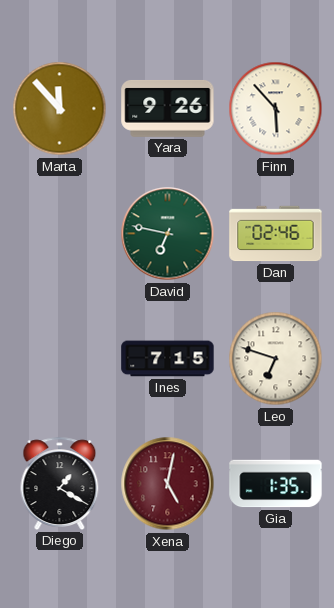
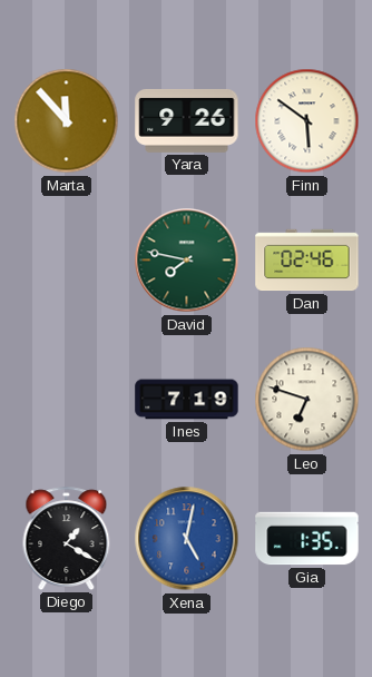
Finn: 5:53 -> 5:51
David: 6:47 -> 7:47
Ines: 7:15 -> 7:19
Xena dial: burgundy -> blue
